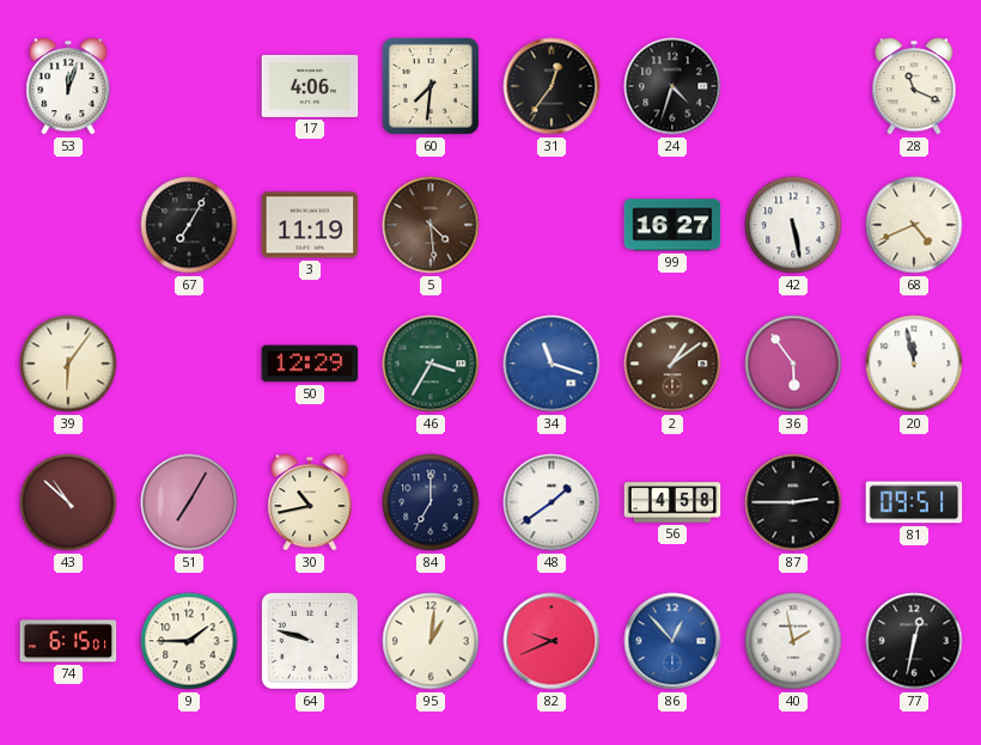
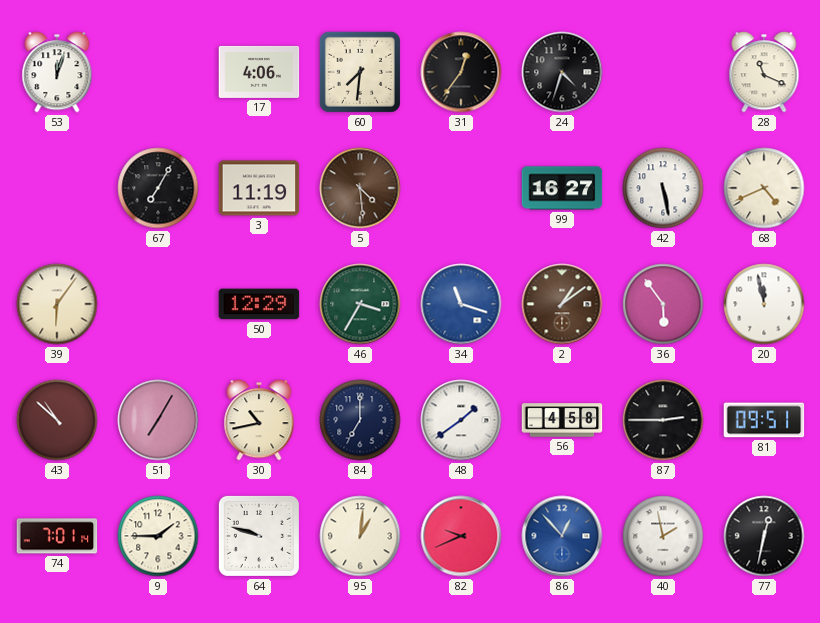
74: 6:15 -> 7:01
